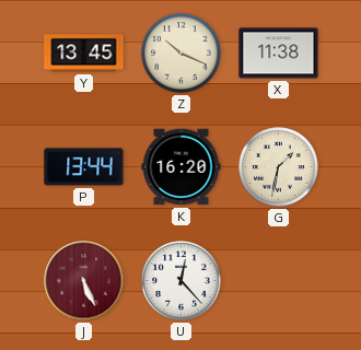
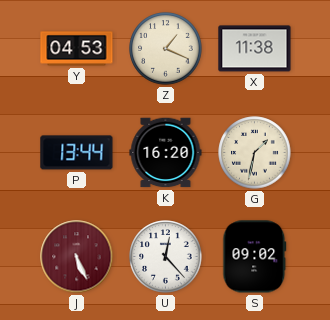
Y: 13:45 -> 04:53
Z: 10:19 -> 1:19
S: none -> 09:02
